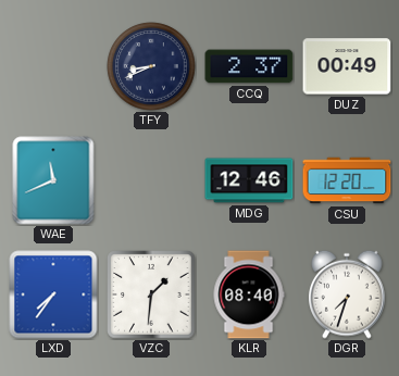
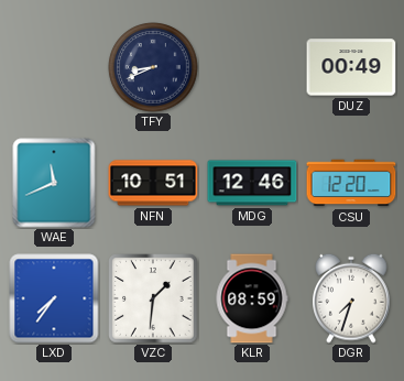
CCQ: 2:37 -> none
NFN: none -> 10:51
KLR: 08:40 -> 08:59
